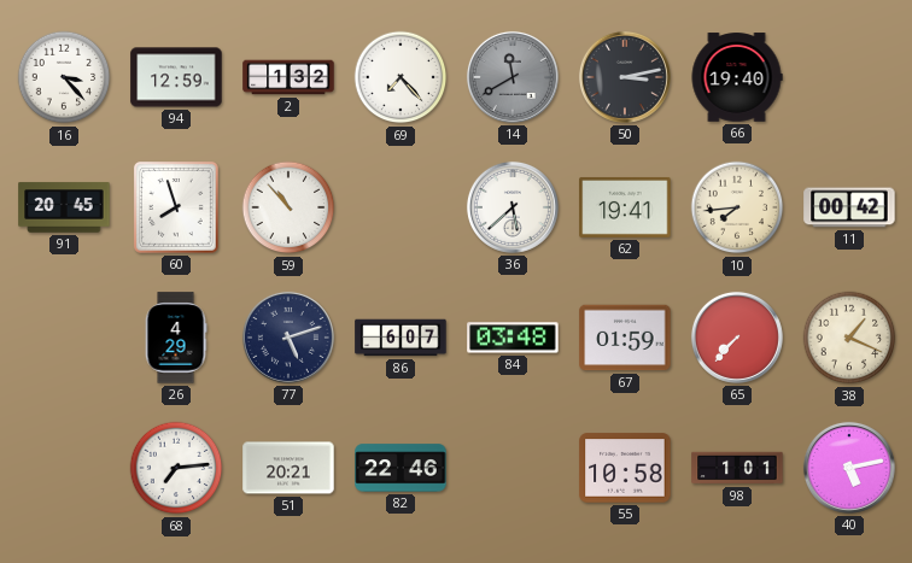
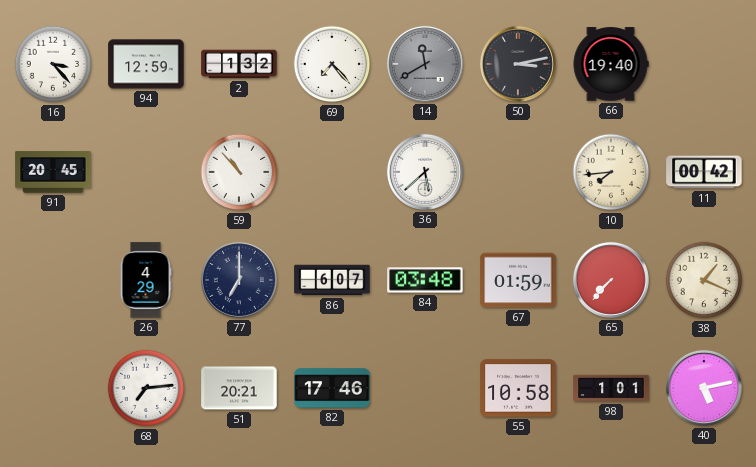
60: 7:57 -> none
62: 19:41 -> none
77: 5:12 -> 7:00
82: 22:46 -> 17:46
